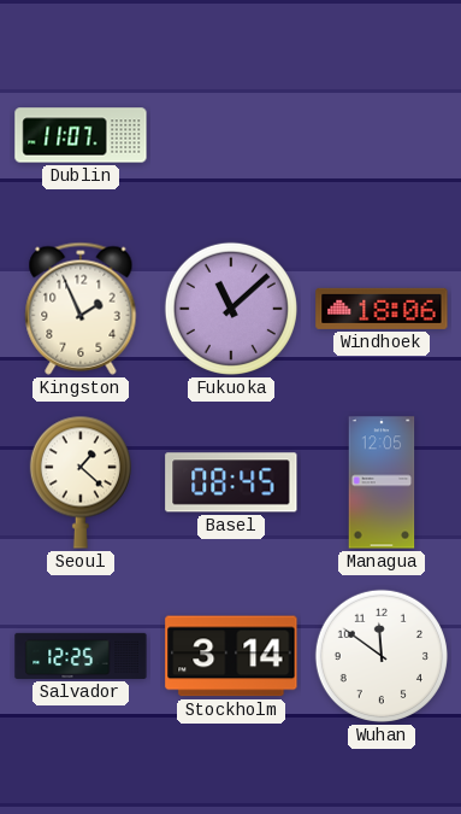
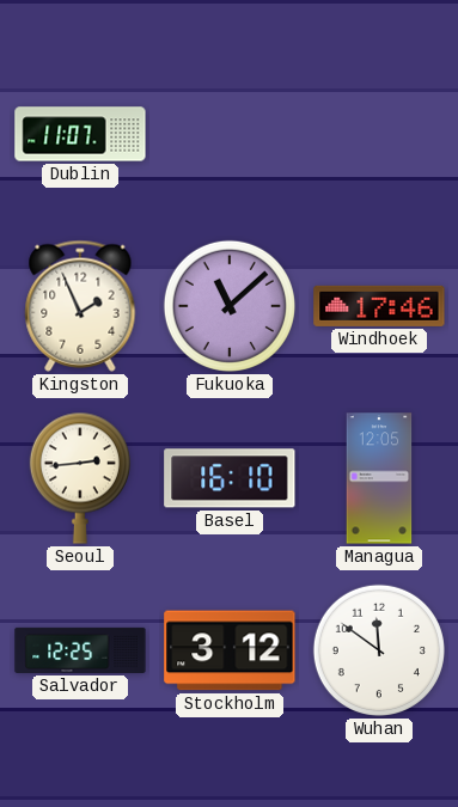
Windhoek: 18:06 -> 17:46
Seoul: 1:22 -> 2:44
Basel: 08:45 -> 16:10
Stockholm: 3:14 -> 3:12
